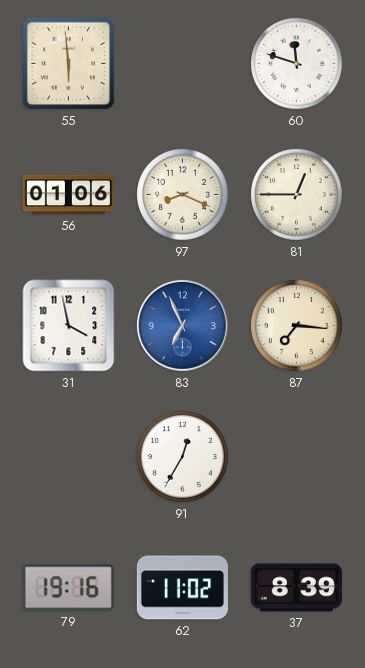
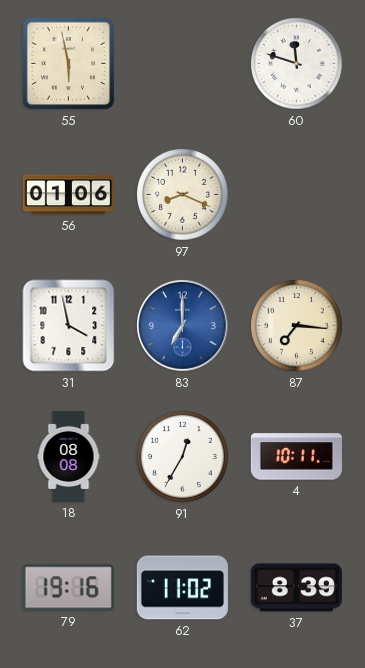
55: 5:59 -> 5:58
81: 12:45 -> none
83: 6:56 -> 7:00
18: none -> 08:08
4: none -> 10:11
